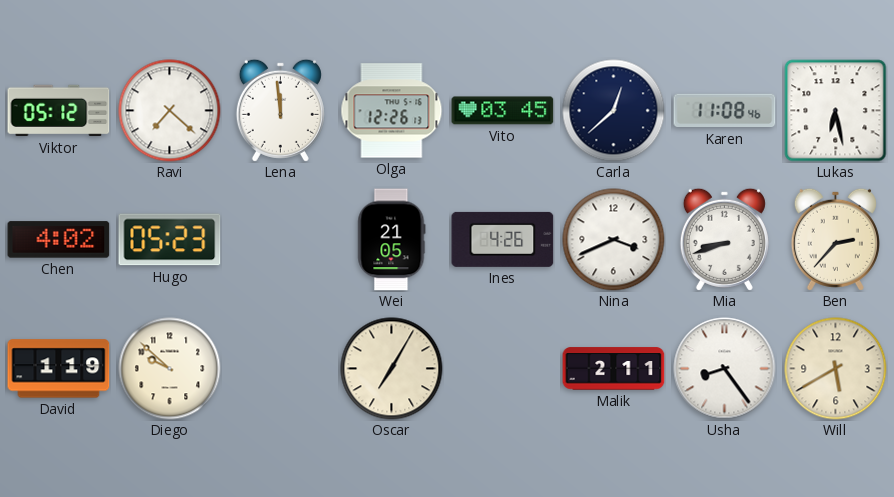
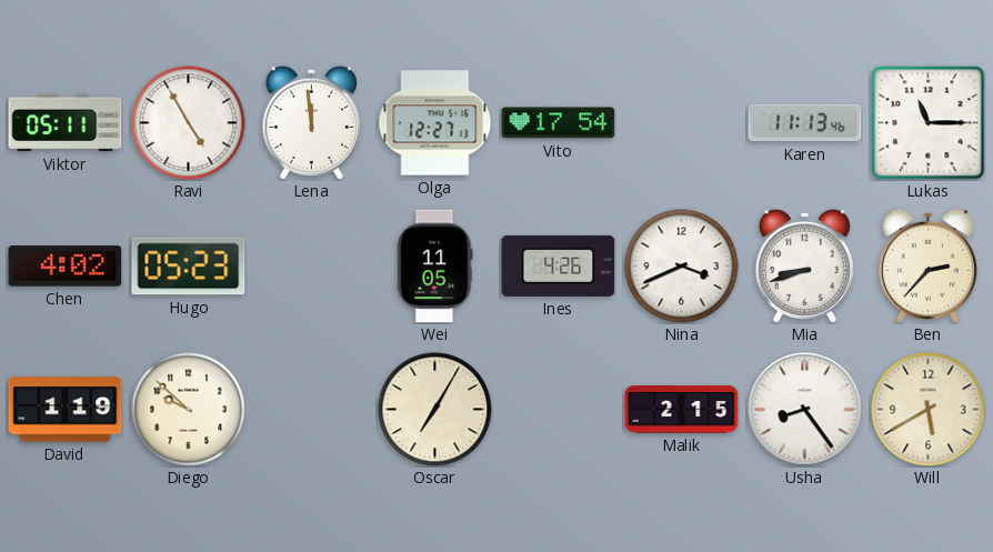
Viktor: 05:12 -> 05:11
Ravi: 7:22 -> 4:55
Olga: 12:26 -> 12:27
Vito: 03:45 -> 17:54
Carla: 12:38 -> none
Karen: 11:08 -> 11:13
Lukas: 6:28 -> 11:15
Wei: 21:05 -> 11:05
Malik: 2:11 -> 2:15
